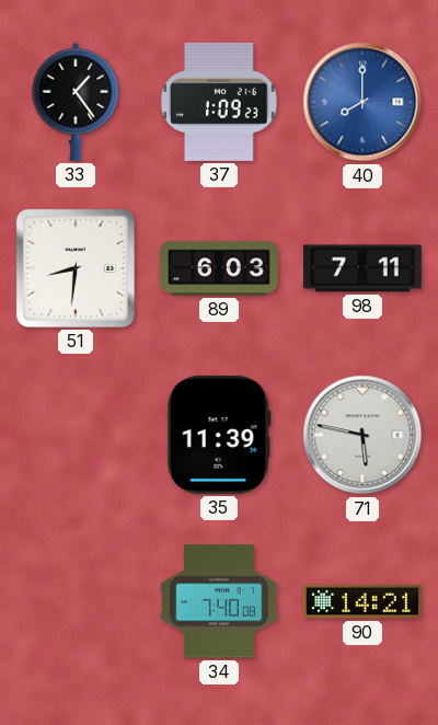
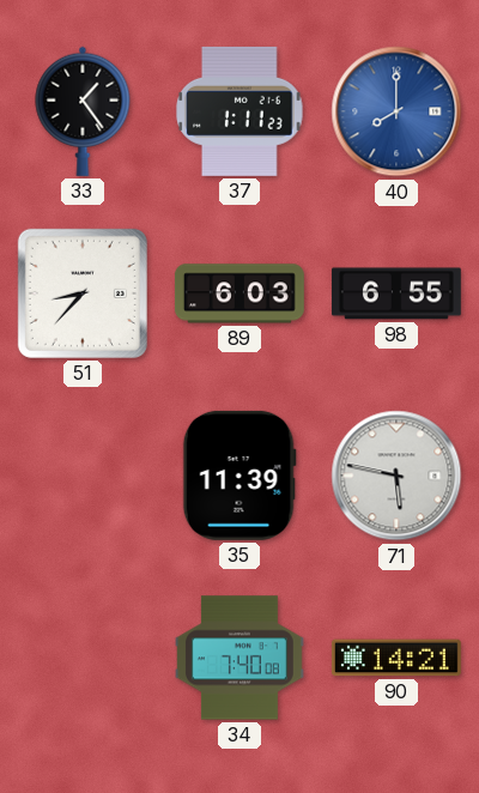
37: 1:09 -> 1:11
51: 8:31 -> 8:37
98: 7:11 -> 6:55
